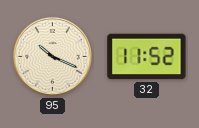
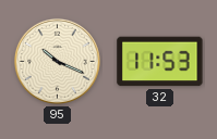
32: 11:52 -> 11:53
